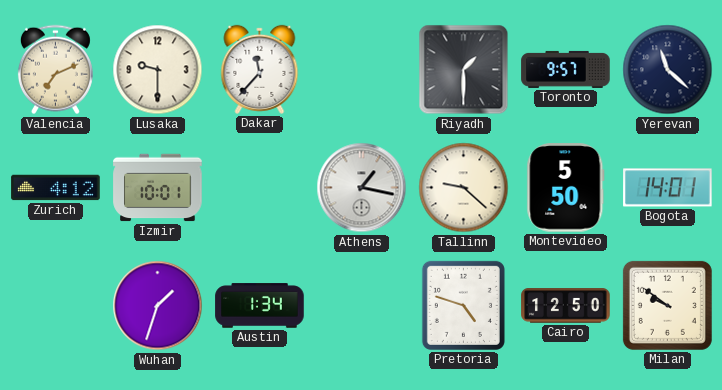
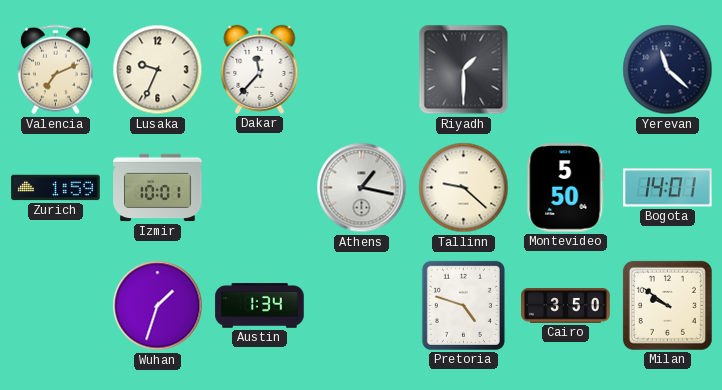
Lusaka: 9:30 -> 9:34
Toronto: 9:57 -> none
Zurich: 4:12 -> 1:59
Cairo: 12:50 -> 3:50
